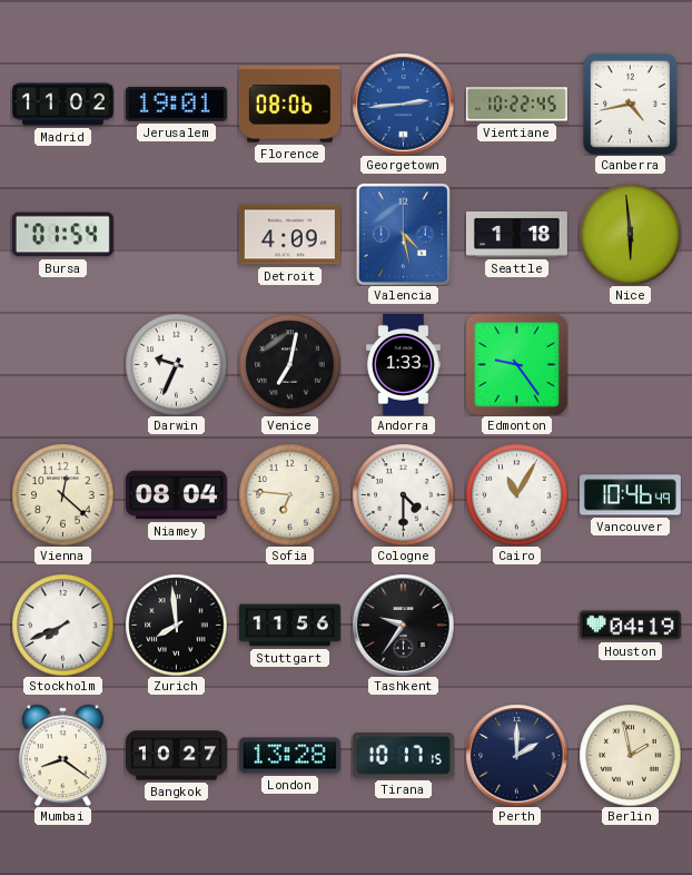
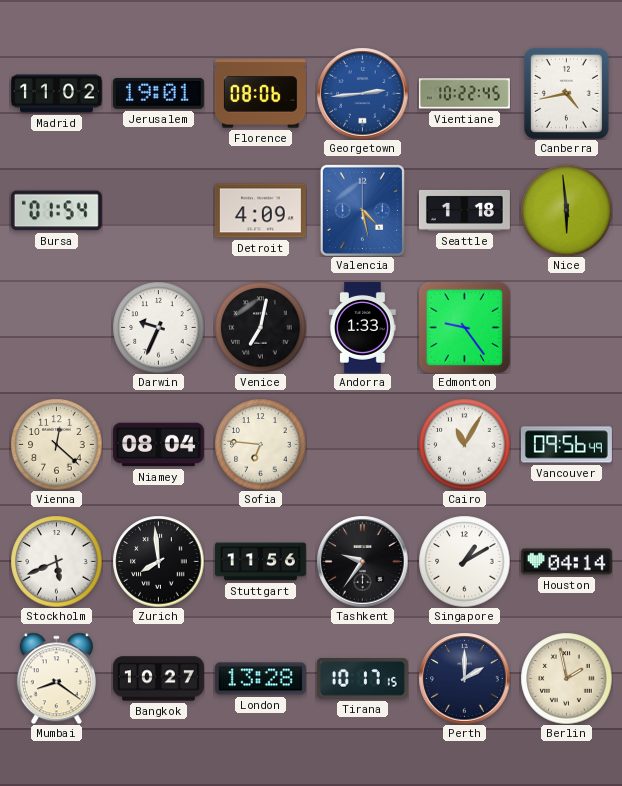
Cologne: 4:30 -> none
Vancouver: 10:46 -> 09:56
Stockholm: 7:41 -> 5:41
Singapore: none -> 1:10
Houston: 04:19 -> 04:14
